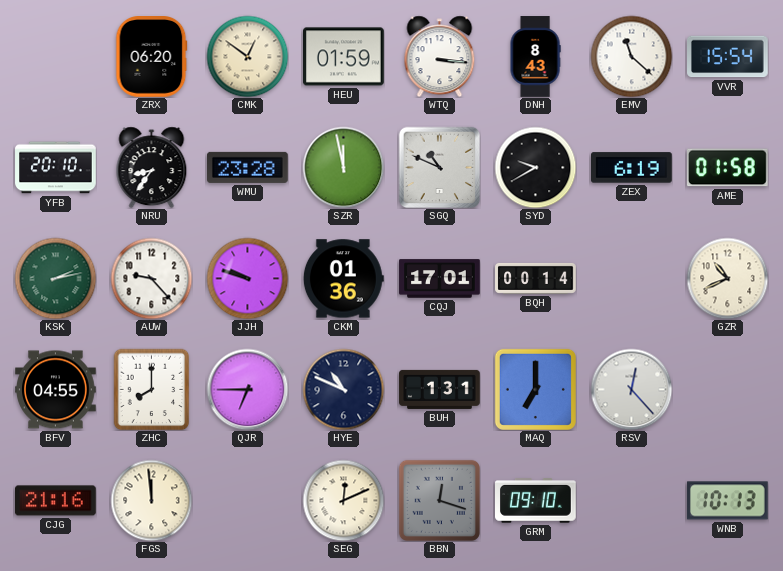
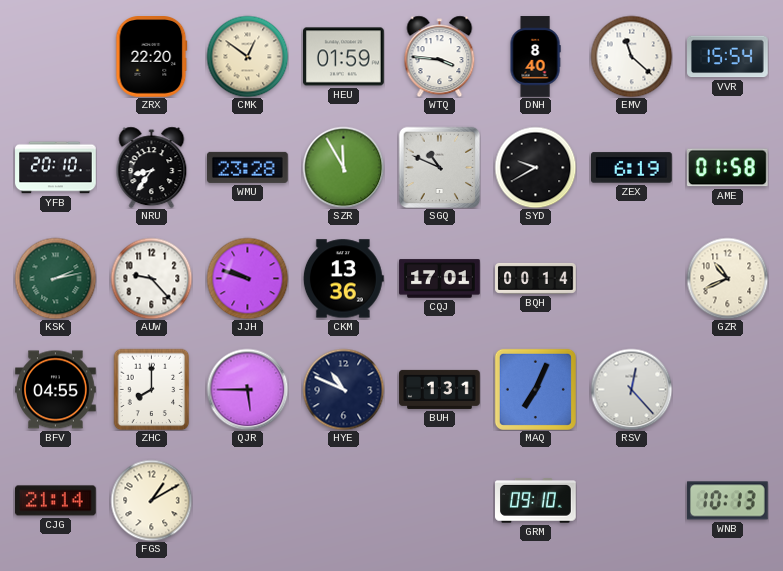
ZRX: 06:20 -> 22:20
WTQ: 3:16 -> 3:46
DNH: 8:43 -> 8:40
SZR: 11:58 -> 11:55
CKM: 01:36 -> 13:36
QJR: 6:45 -> 5:45
MAQ: 7:00 -> 7:04
CJG: 21:16 -> 21:14
FGS: 11:59 -> 1:10
SEG: 12:11 -> none
BBN: 12:18 -> none
